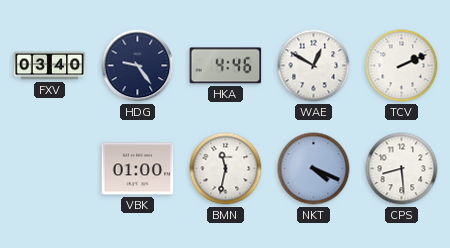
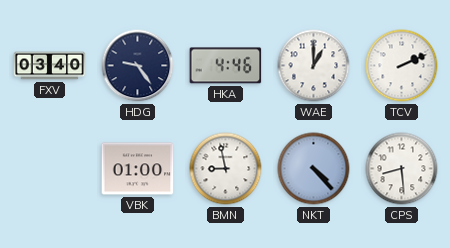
WAE: 12:50 -> 1:00
BMN: 11:32 -> 8:58
NKT: 4:19 -> 4:23
